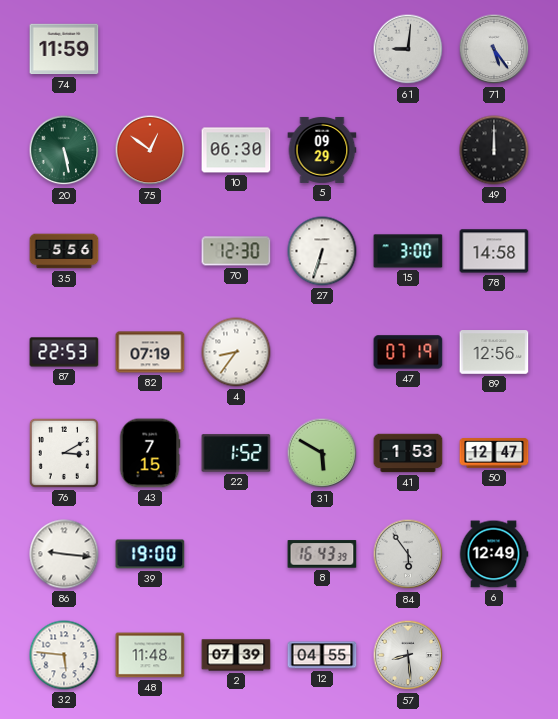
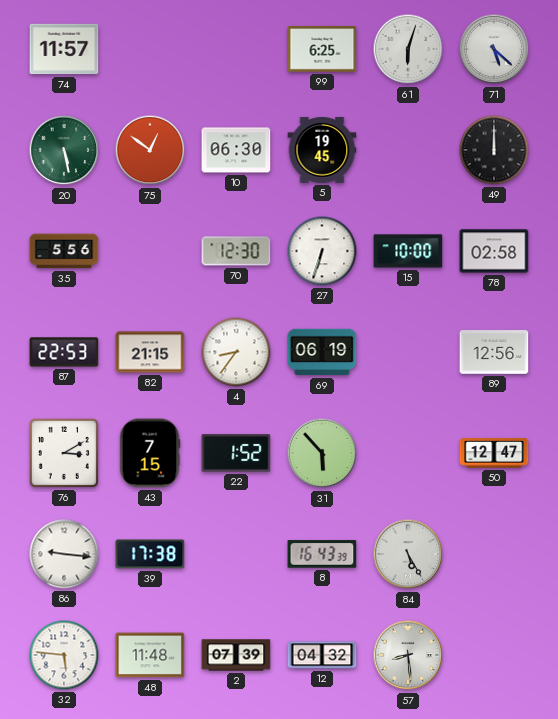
74: 11:59 -> 11:57
99: none -> 6:25
61: 9:01 -> 6:03
71: 5:24 -> 5:22
5: 09:29 -> 19:45
15: 3:00 -> 10:00
78: 14:58 -> 02:58
82: 07:19 -> 21:15
69: none -> 06:19
47: 07:19 -> none
31: 5:50 -> 5:53
41: 1:53 -> none
39: 19:00 -> 17:38
84: 5:54 -> 5:25
6: 12:49 -> none
12: 04:55 -> 04:32
